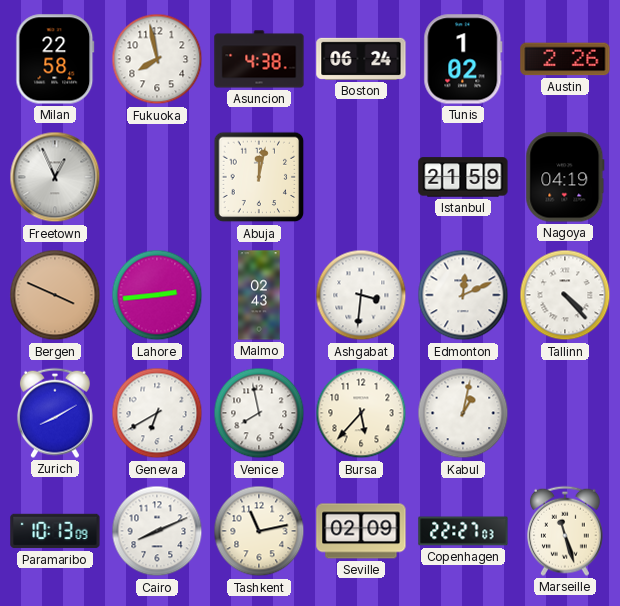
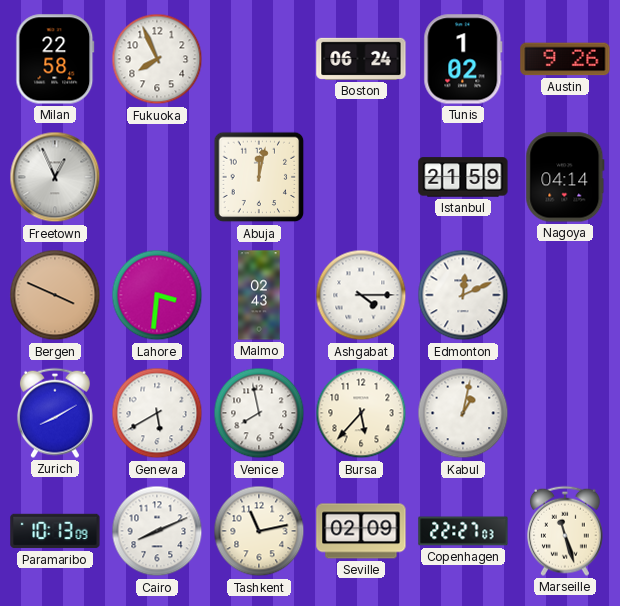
Fukuoka: 7:58 -> 7:56
Asuncion: 4:38 -> none
Austin: 2:26 -> 9:26
Nagoya: 04:19 -> 04:14
Lahore: 2:44 -> 3:31
Ashgabat: 3:31 -> 4:15
Tallinn: 4:23 -> none
Geneva: 6:40 -> 5:40
